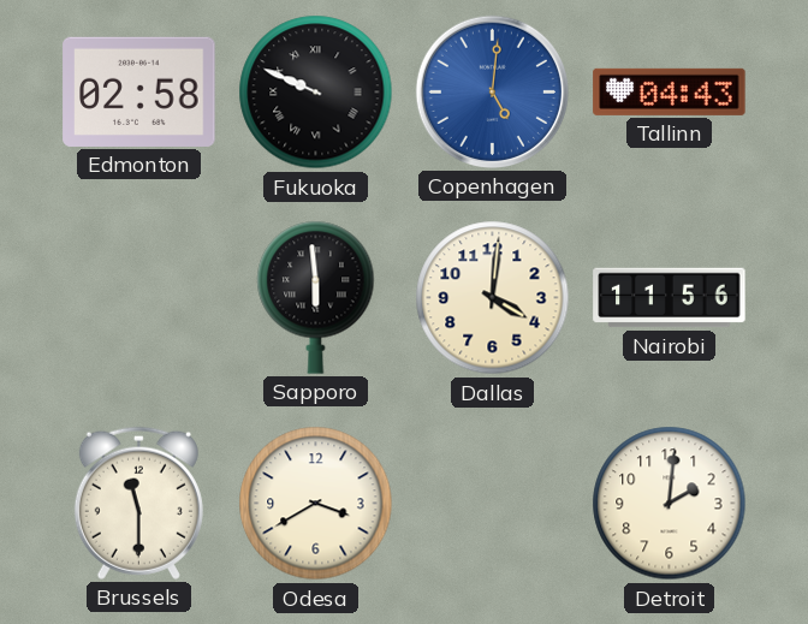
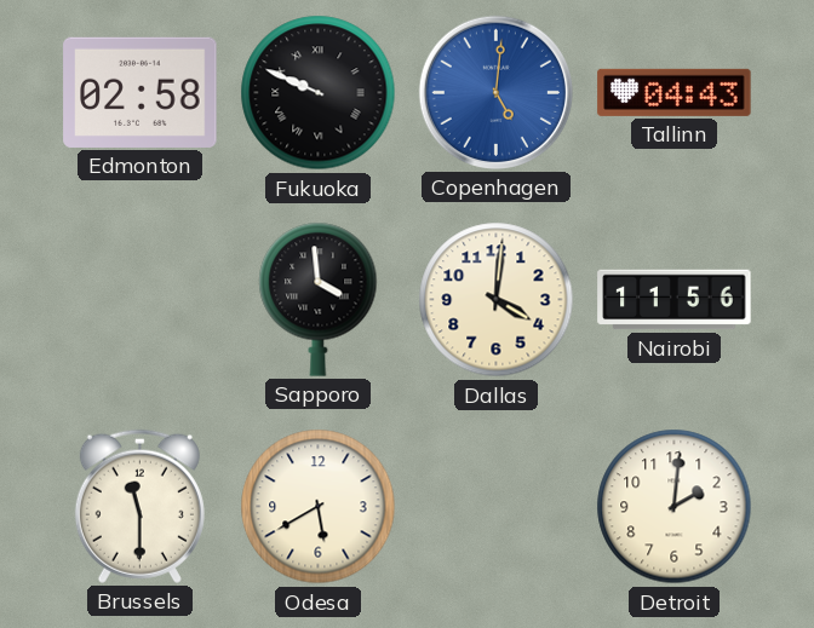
Sapporo: 5:59 -> 3:59
Odesa: 3:40 -> 5:40
